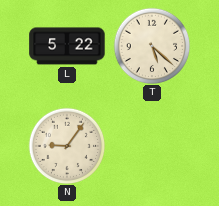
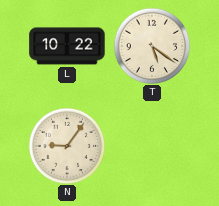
L: 5:22 -> 10:22
T: 5:22 -> 5:21
